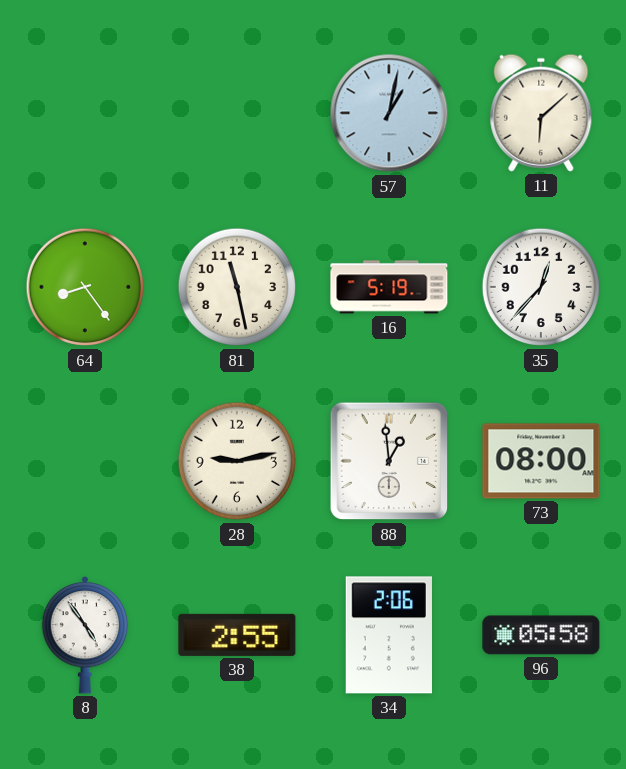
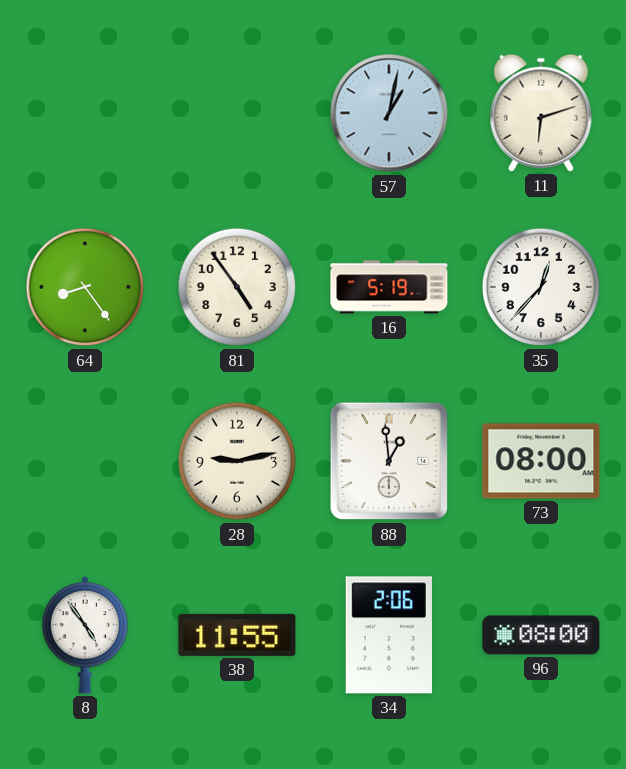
11: 6:08 -> 6:12
81: 11:28 -> 4:54
38: 2:55 -> 11:55
96: 05:58 -> 08:00
